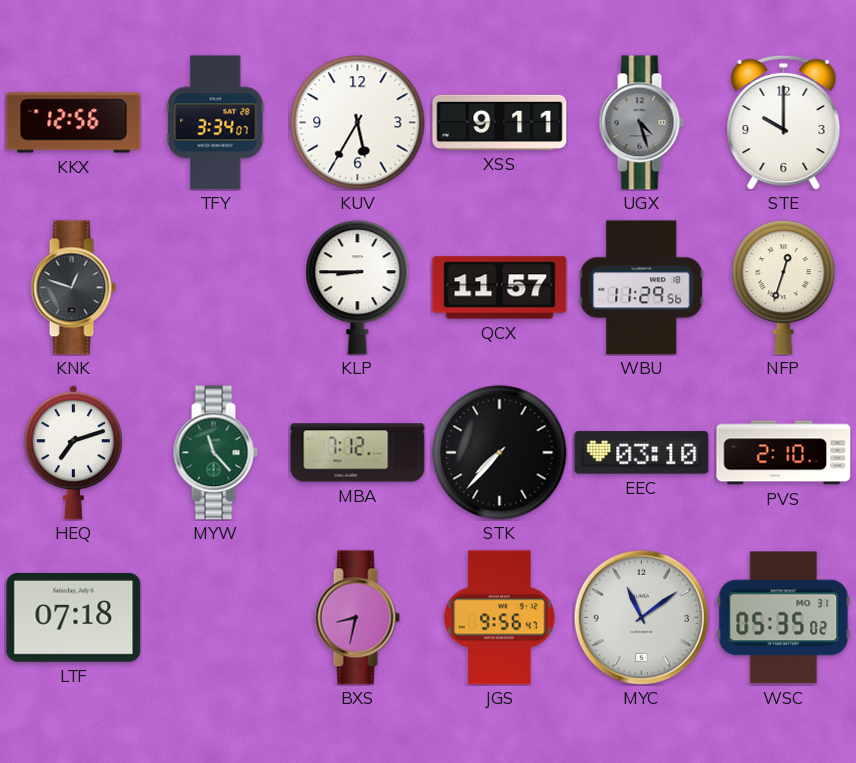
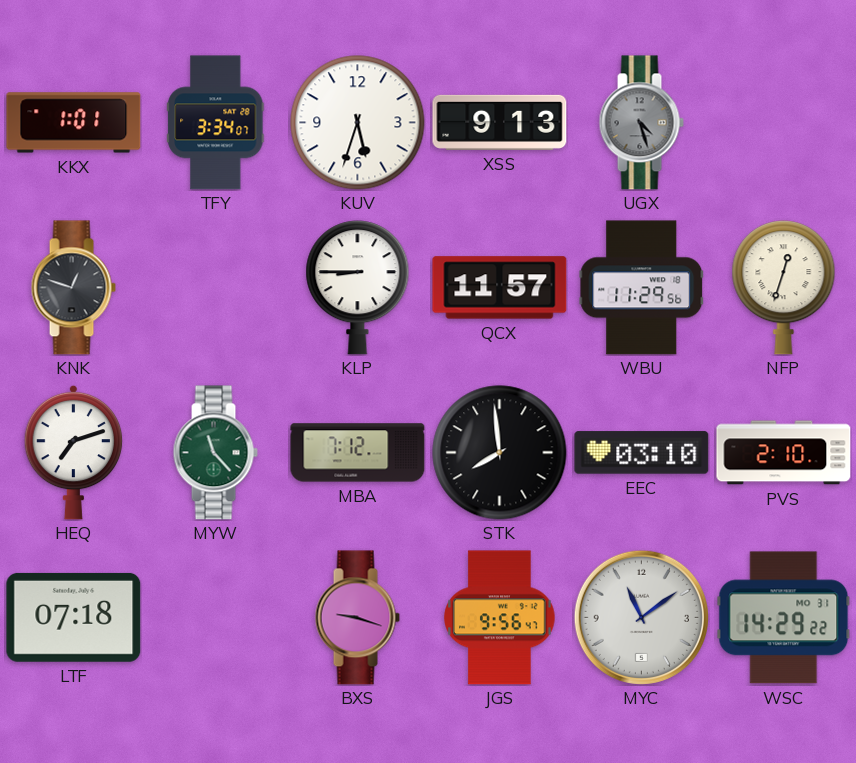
KKX: 12:56 -> 1:01
KUV: 5:35 -> 5:33
XSS: 9:11 -> 9:13
STE: 10:00 -> none
STK: 7:37 -> 7:59
BXS: 8:32 -> 9:18
WSC: 05:35 -> 14:29
